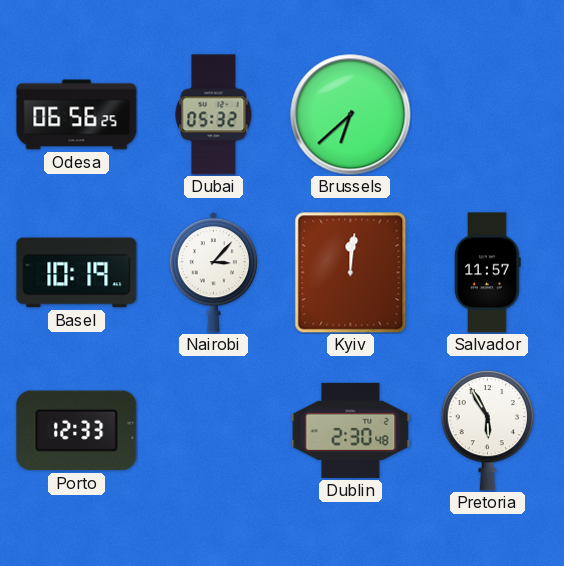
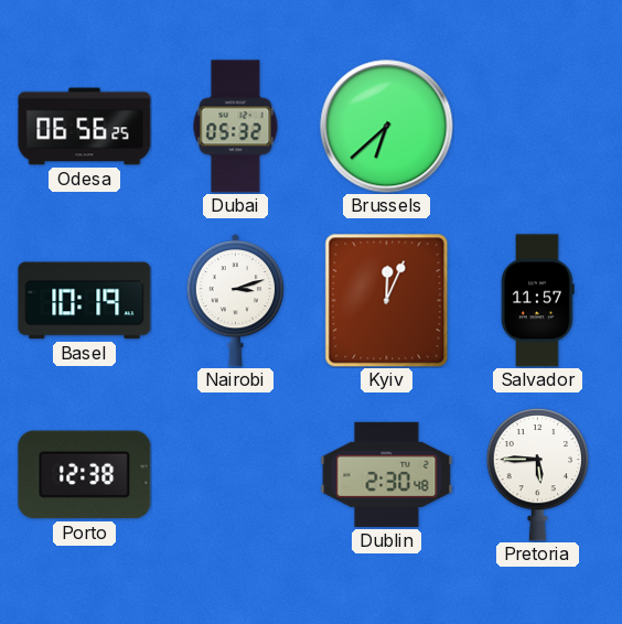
Nairobi: 3:07 -> 3:12
Kyiv: 12:01 -> 12:04
Porto: 12:33 -> 12:38
Pretoria: 5:55 -> 5:45
